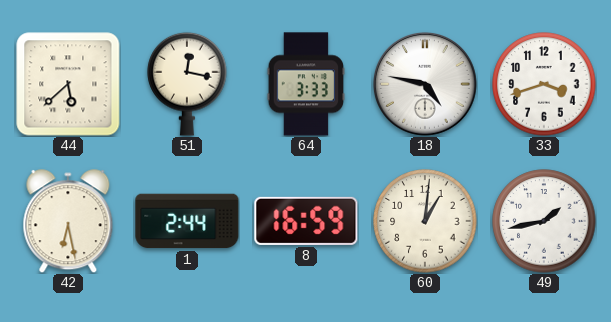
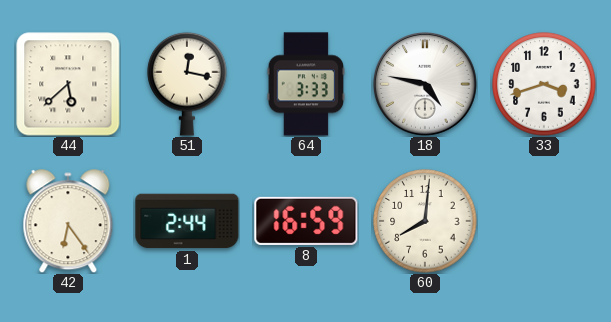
42: 6:28 -> 6:24
60: 1:01 -> 8:01
49: 1:43 -> none
